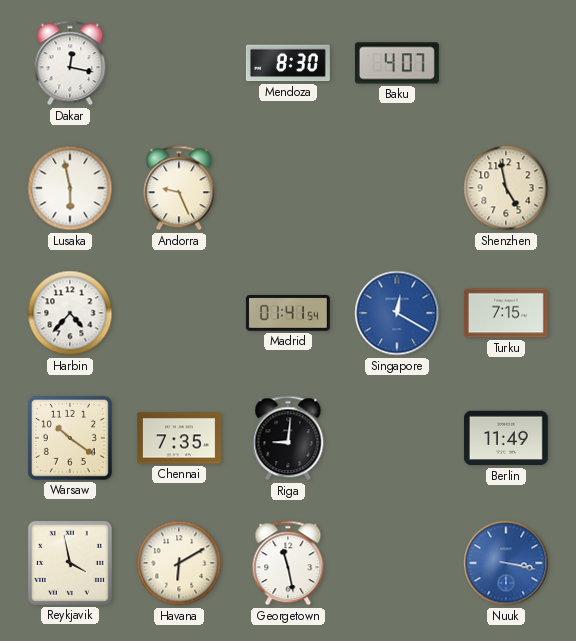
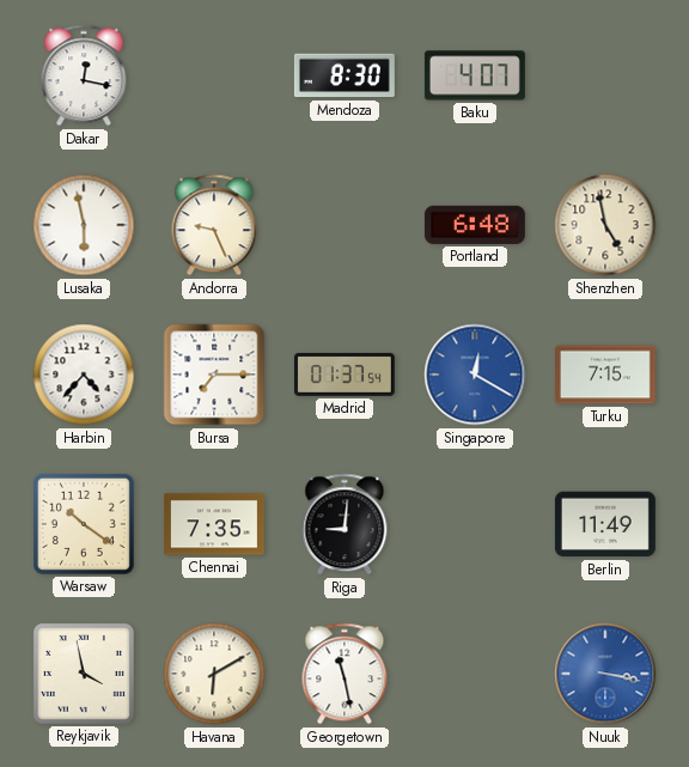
Portland: none -> 6:48
Bursa: none -> 7:15
Madrid: 01:41 -> 01:37
